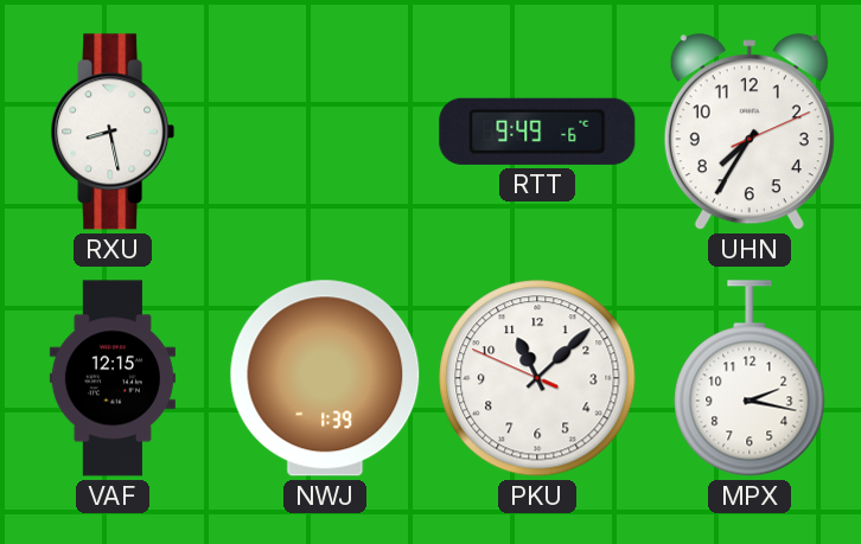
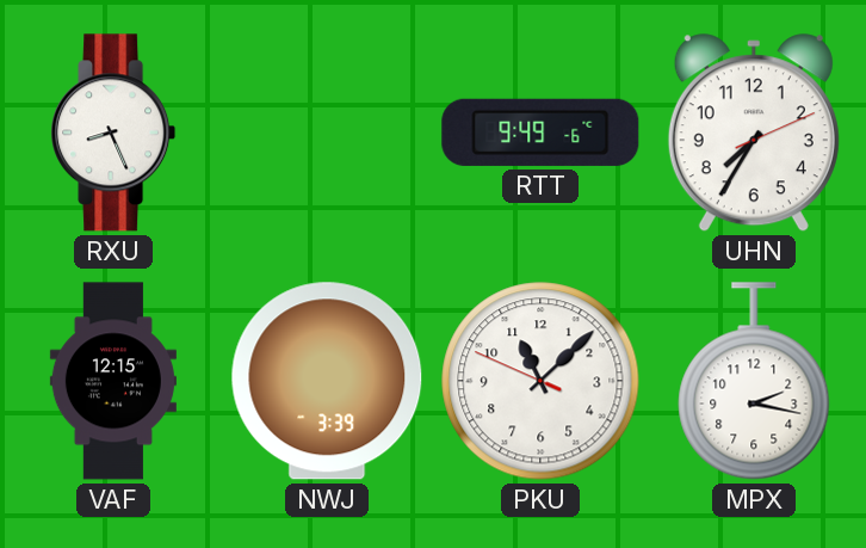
RXU: 8:28 -> 8:26
NWJ: 1:39 -> 3:39
